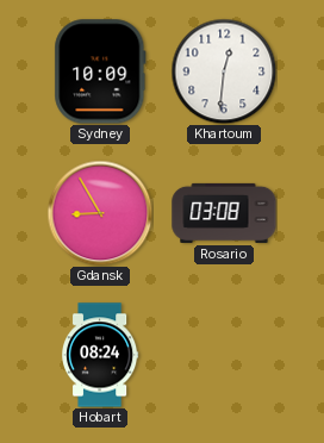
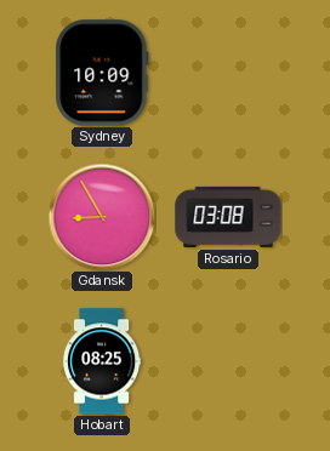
Khartoum: 12:31 -> none
Hobart: 08:24 -> 08:25
